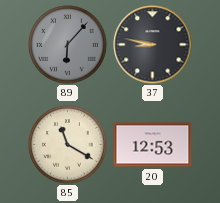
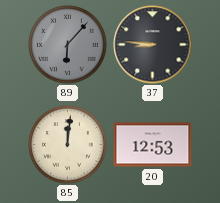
37: 8:47 -> 8:46
85: 11:20 -> 12:01
